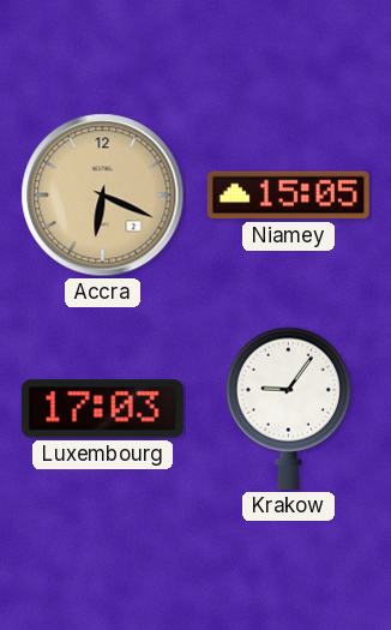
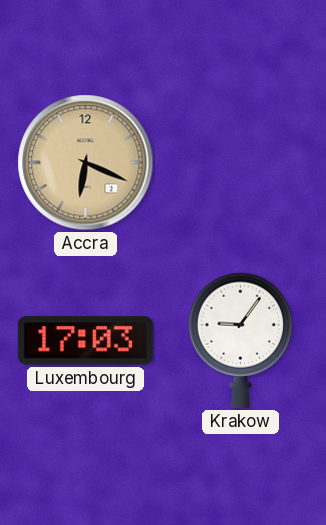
Niamey: 15:05 -> none
